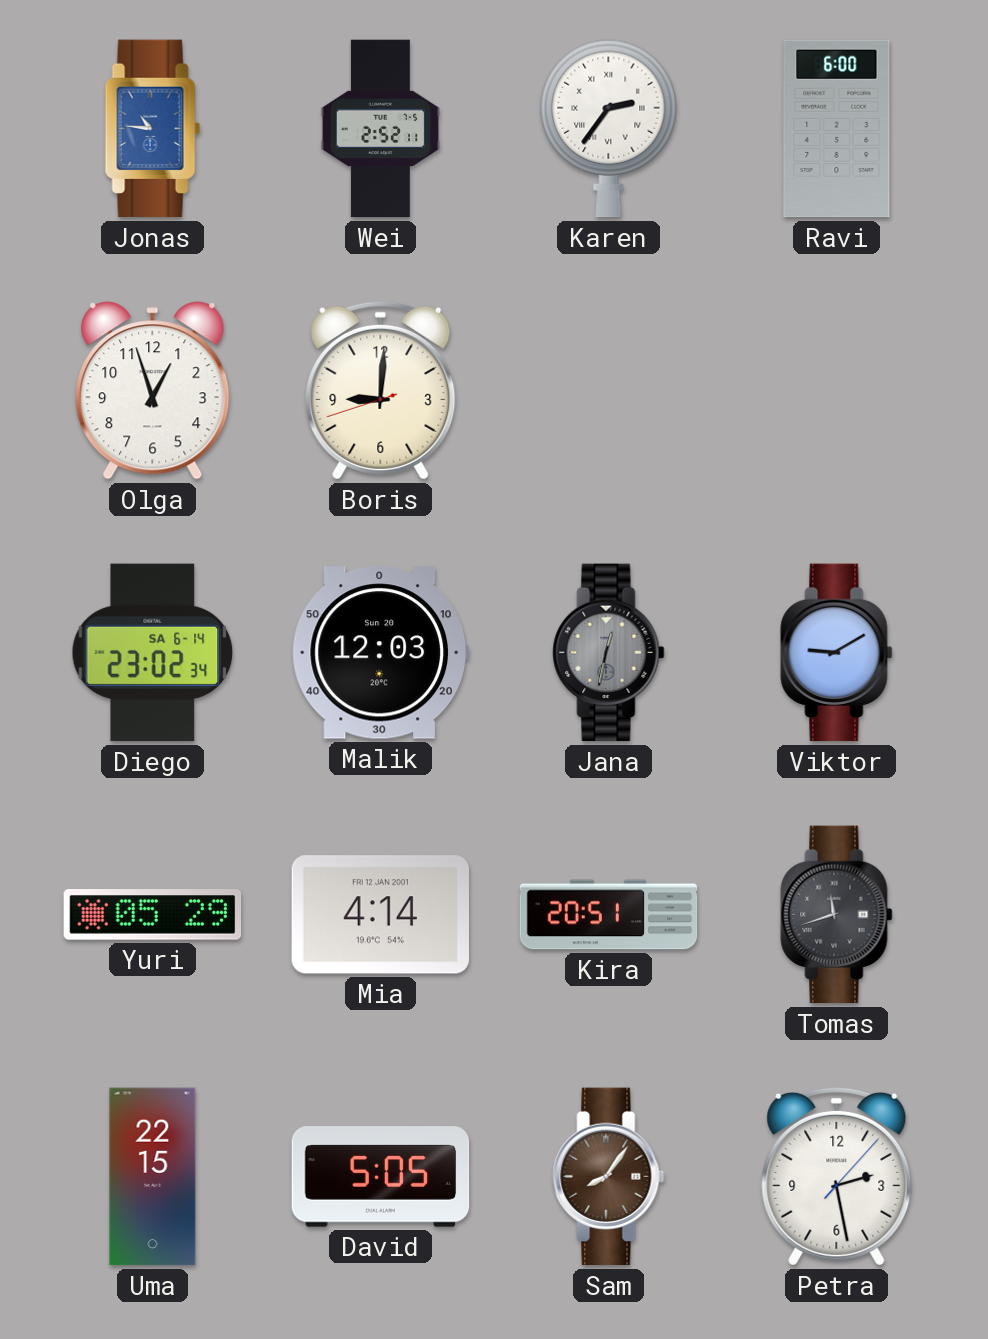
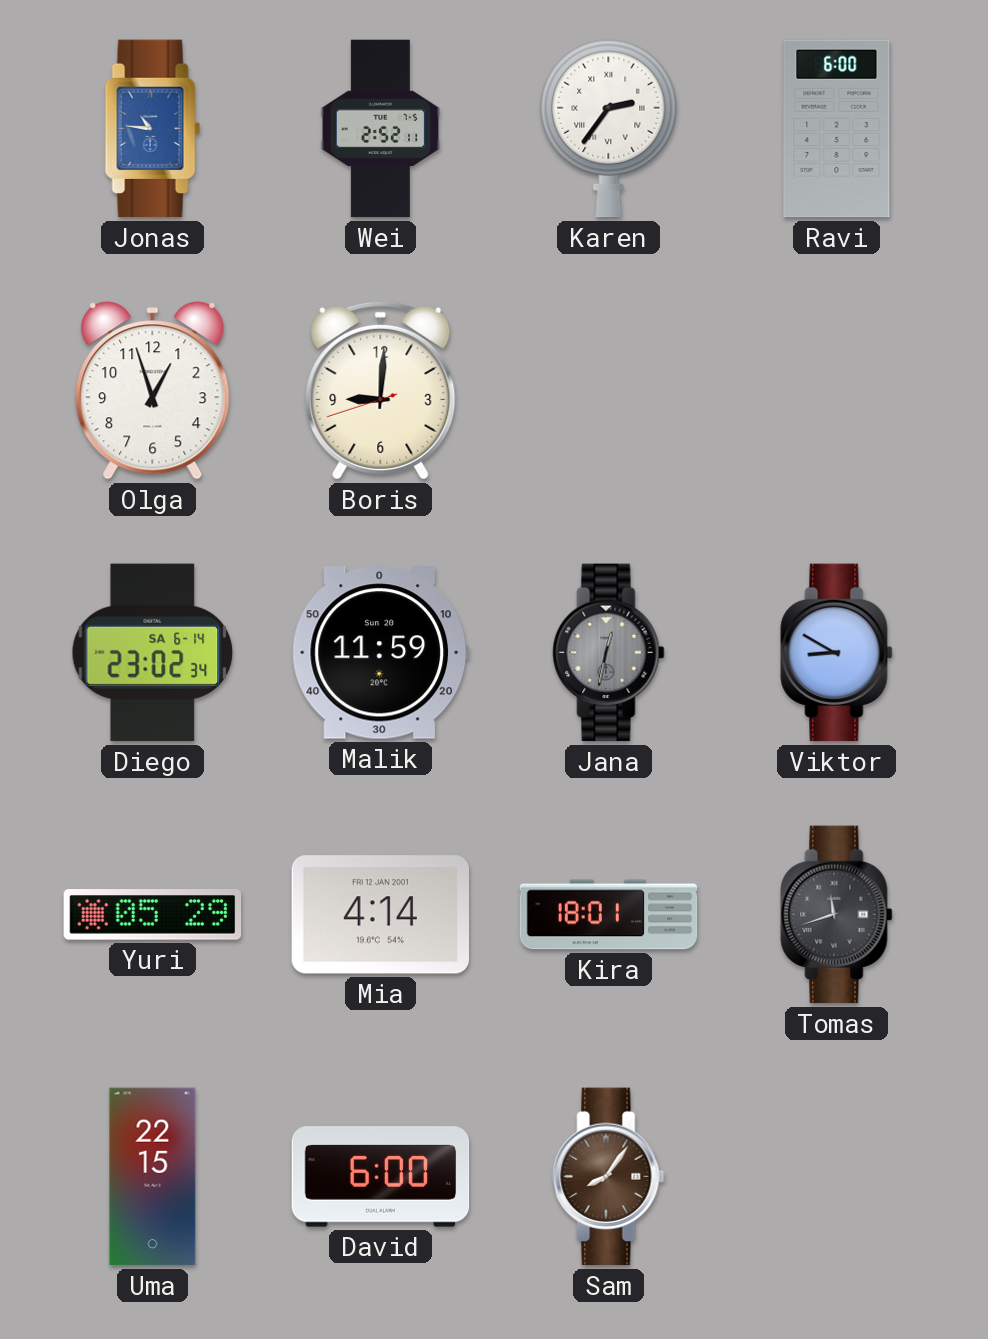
Malik: 12:03 -> 11:59
Viktor: 9:10 -> 8:50
Kira: 20:51 -> 18:01
David: 5:05 -> 6:00
Petra: 2:28 -> none
